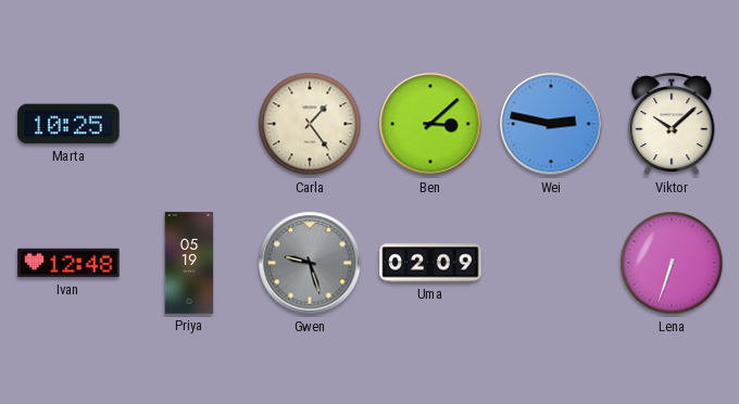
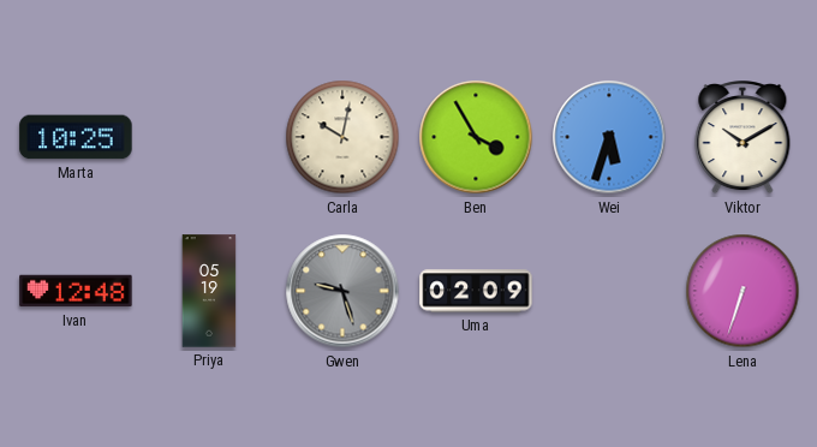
Carla: 1:24 -> 10:02
Ben: 3:08 -> 3:55
Wei: 2:47 -> 5:33
Viktor: 10:08 -> 10:10
